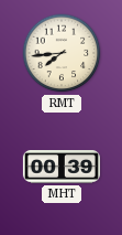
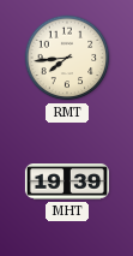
MHT: 00:39 -> 19:39
